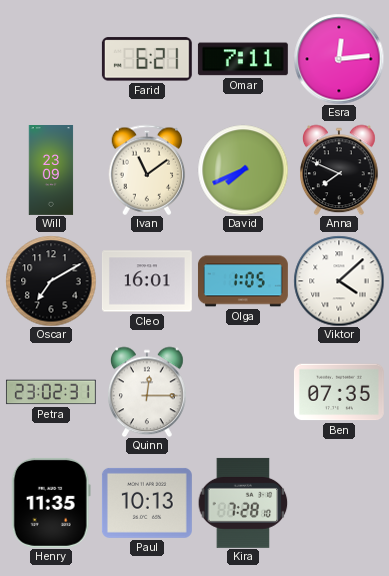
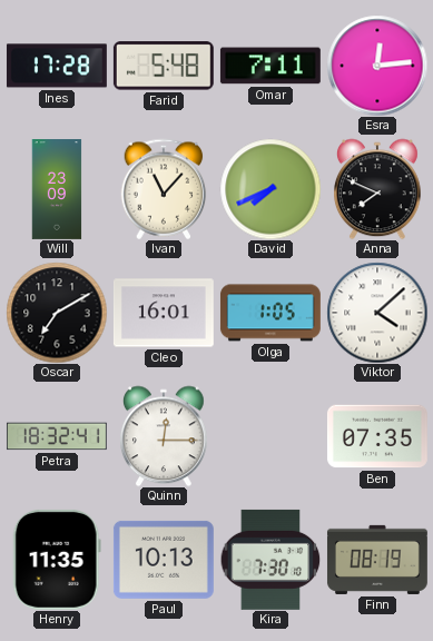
Ines: none -> 17:28
Farid: 6:21 -> 5:48
Ivan: 11:09 -> 11:07
Petra: 23:02 -> 18:32
Kira: 7:28 -> 7:30
Finn: none -> 08:19
